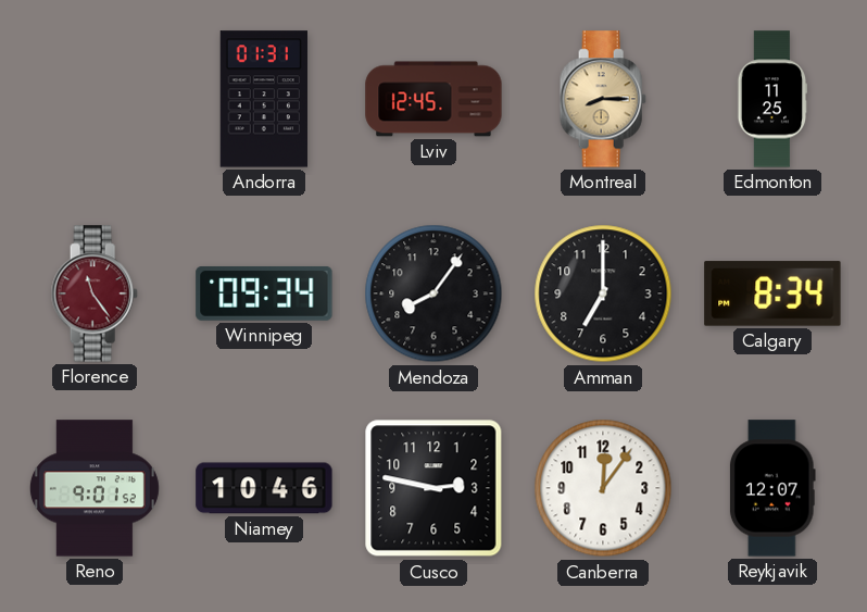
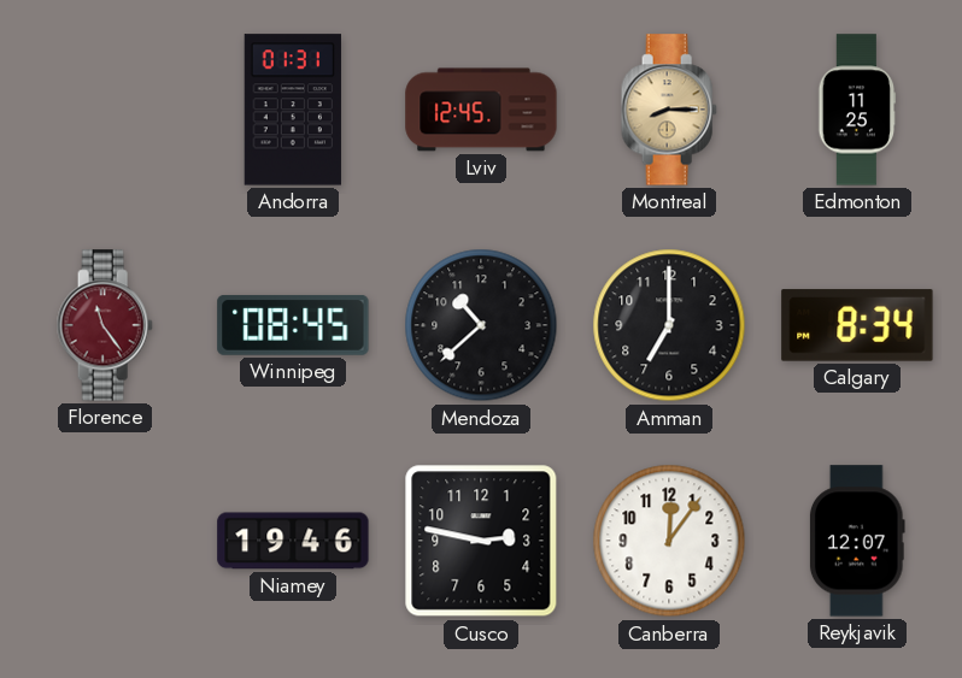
Winnipeg: 09:34 -> 08:45
Mendoza: 8:06 -> 10:38
Reno: 9:01 -> none
Niamey: 10:46 -> 19:46
